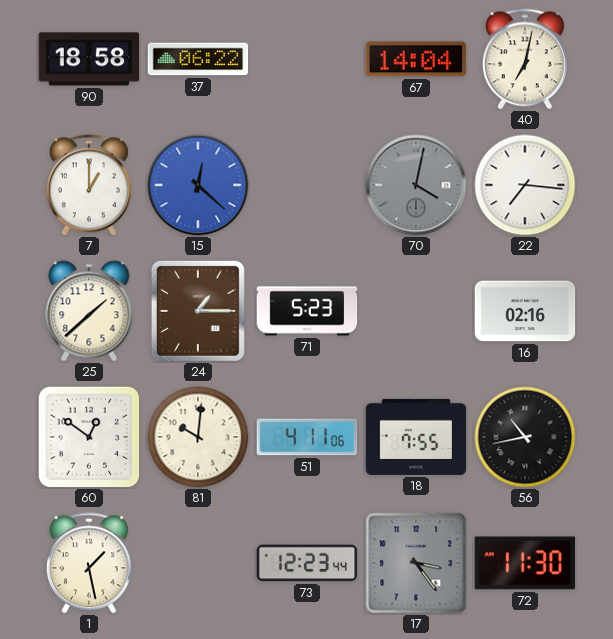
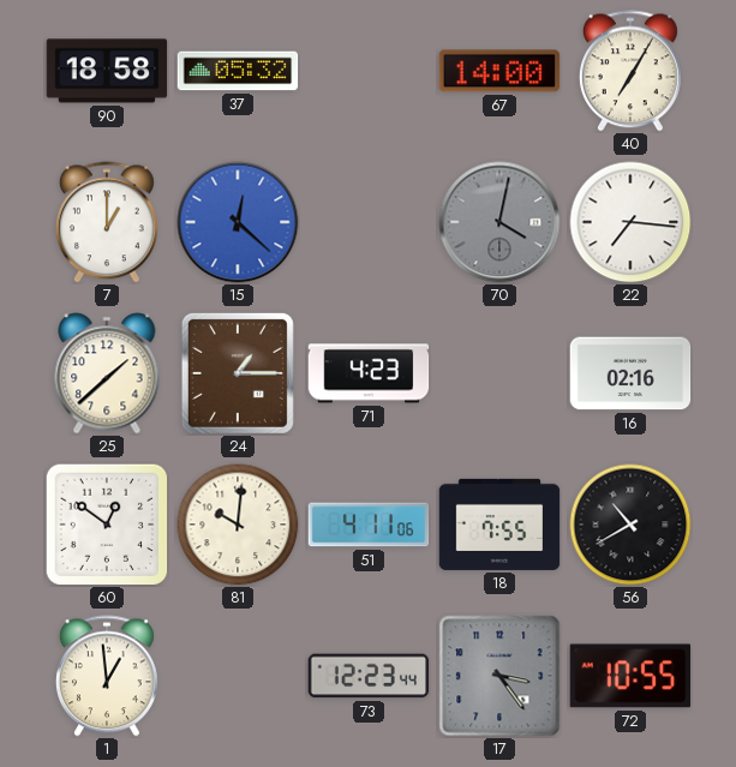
37: 06:22 -> 05:32
67: 14:04 -> 14:00
40: 7:02 -> 7:05
71: 5:23 -> 4:23
56: 10:43 -> 10:40
1: 1:28 -> 12:59
72: 11:30 -> 10:55
